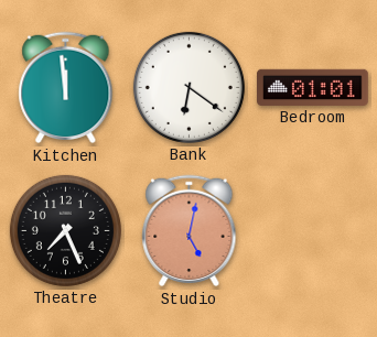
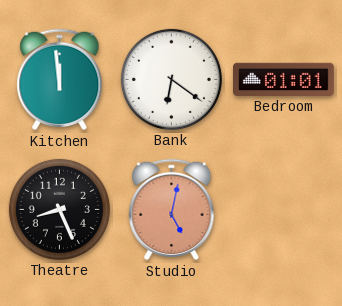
Theatre: 7:26 -> 8:26
